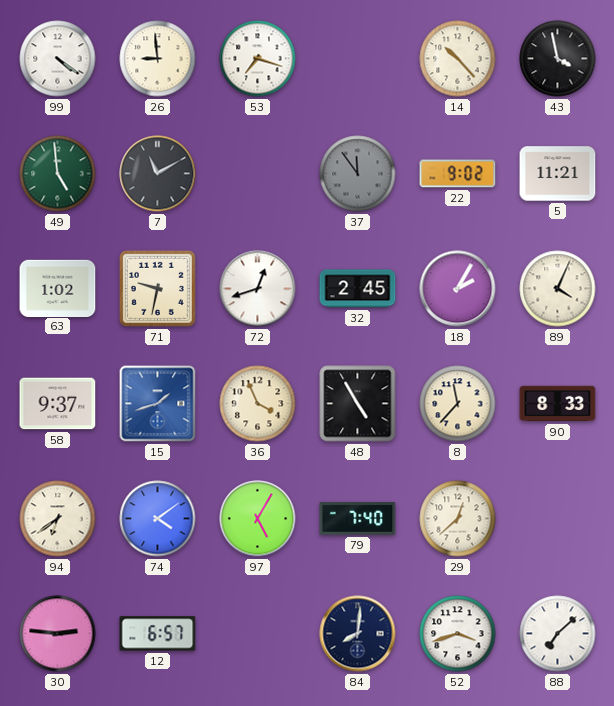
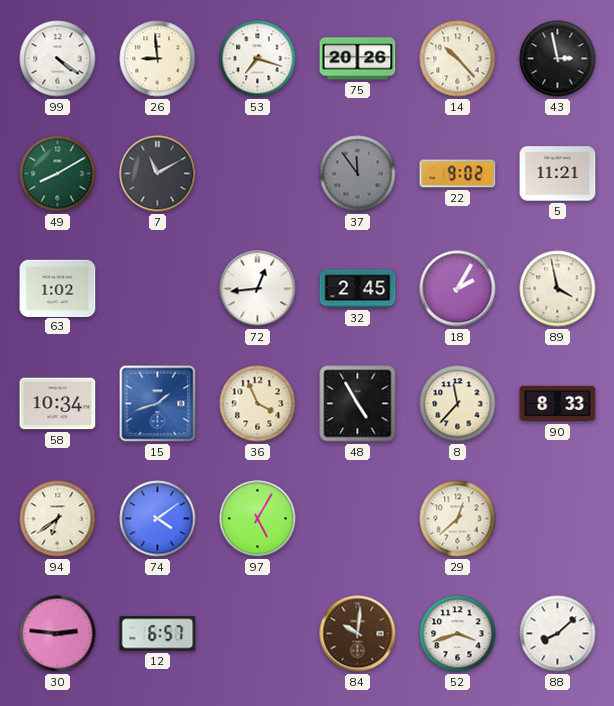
75: none -> 20:26
43: 3:58 -> 2:58
49: 4:59 -> 8:10
71: 9:32 -> none
72: 12:42 -> 12:44
89: 4:04 -> 3:58
58: 9:37 -> 10:34
79: 7:40 -> none
84: 8:01 -> 10:01
84 dial: navy -> brown
88: 7:08 -> 8:08
